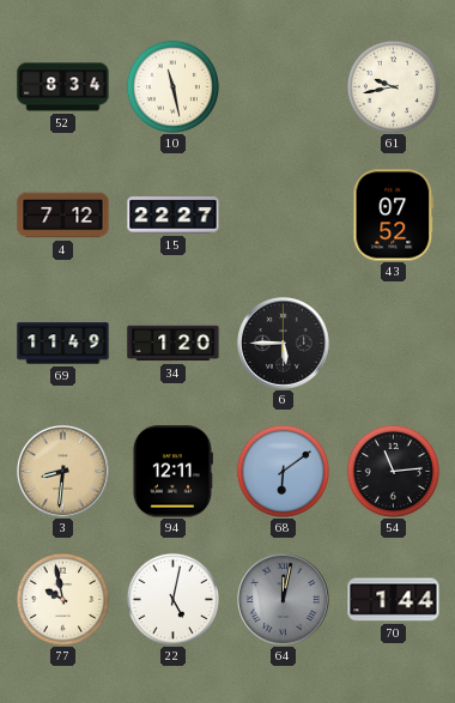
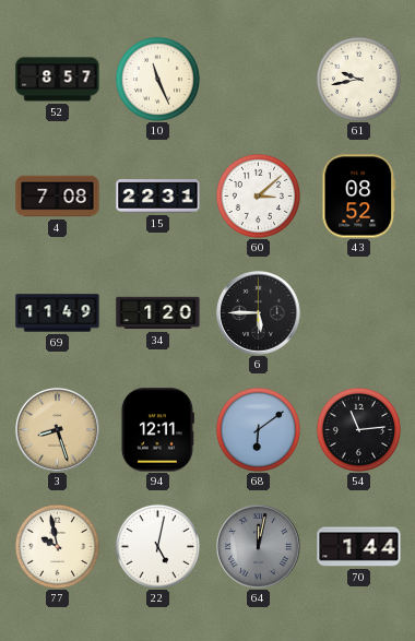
52: 8:34 -> 8:57
10: 11:28 -> 11:26
4: 7:12 -> 7:08
15: 22:27 -> 22:31
60: none -> 3:08
43: 07:52 -> 08:52
3: 8:31 -> 8:27
